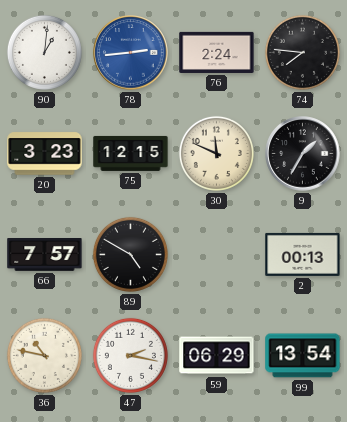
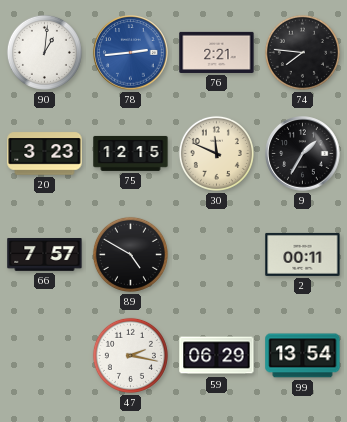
76: 2:24 -> 2:21
2: 00:13 -> 00:11
36: 10:47 -> none
